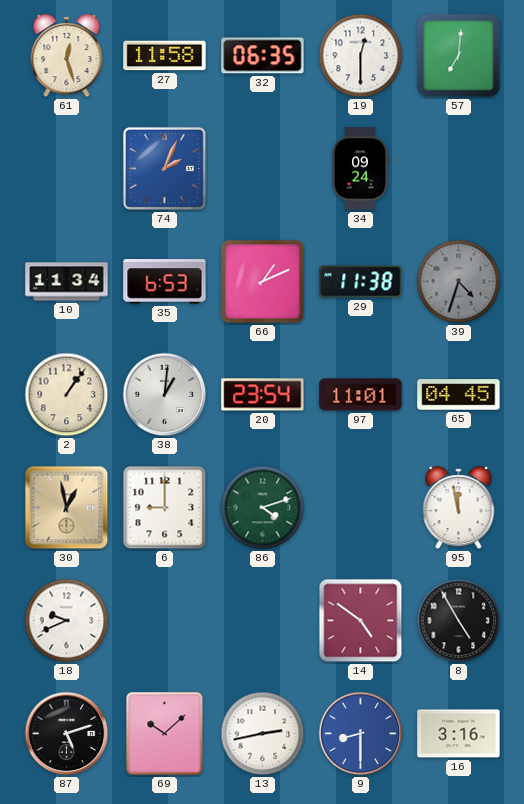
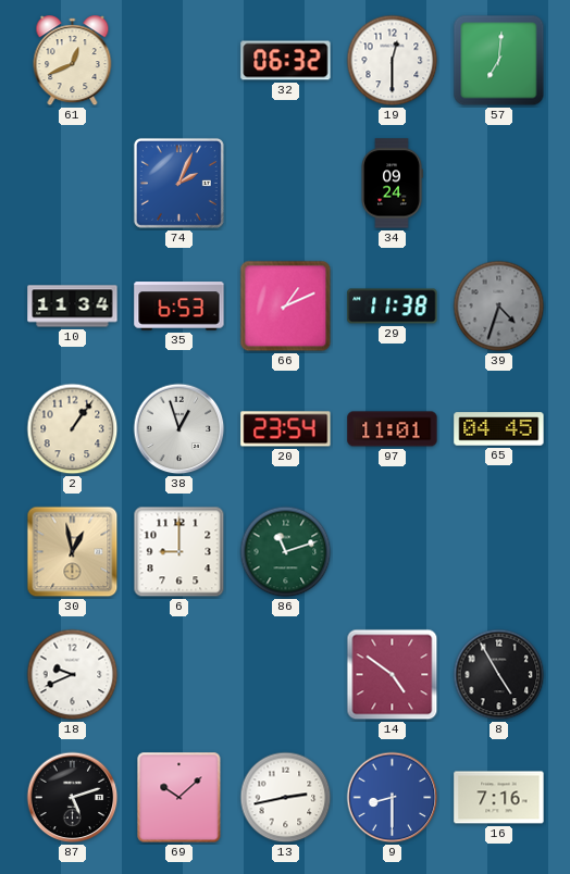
61: 12:27 -> 12:41
27: 11:58 -> none
32: 06:35 -> 06:32
38: 1:01 -> 12:57
86: 4:12 -> 11:12
95: 11:58 -> none
16: 3:16 -> 7:16
